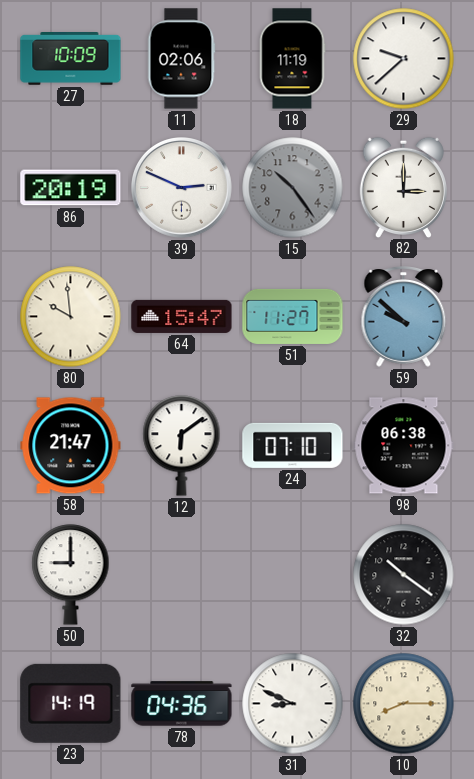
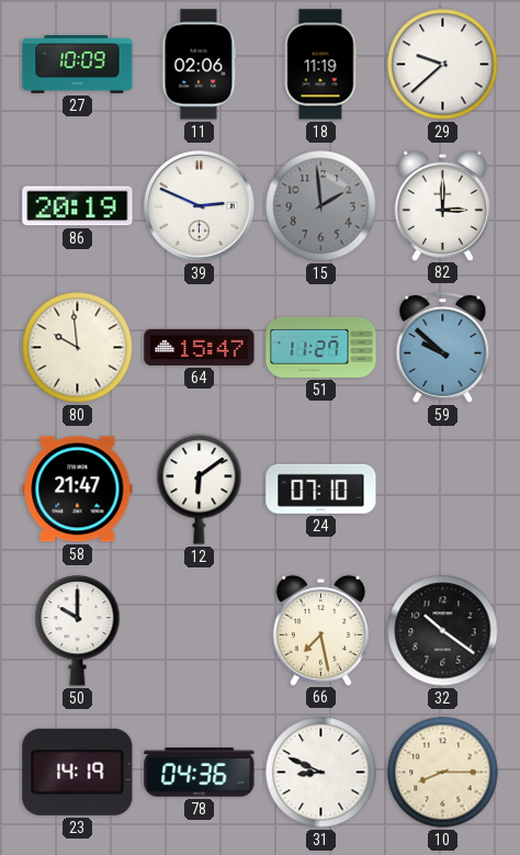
15: 10:24 -> 1:59
98: 06:38 -> none
50: 9:00 -> 10:00
66: none -> 7:28
